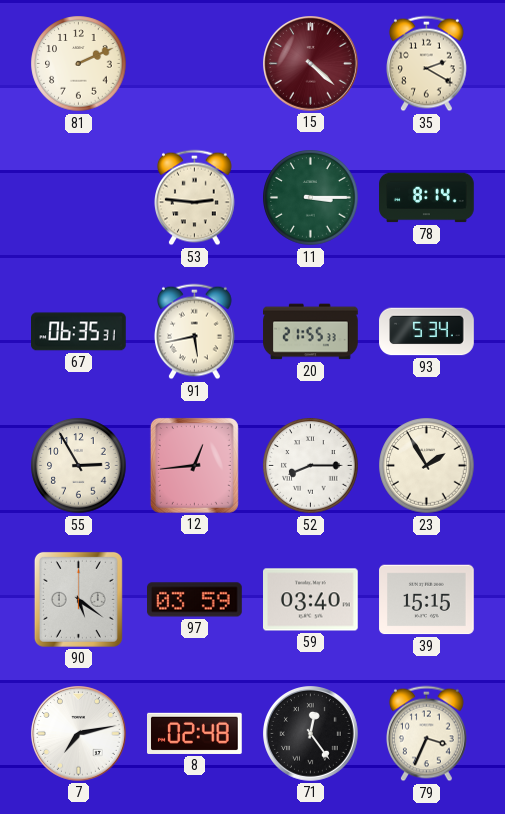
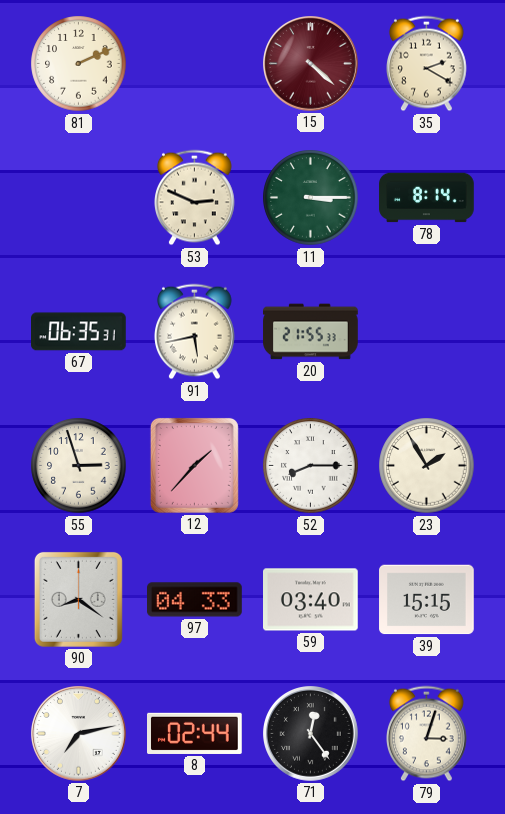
53: 2:46 -> 2:49
93: 5:34 -> none
55: 2:55 -> 2:57
12: 12:44 -> 1:37
90: 5:21 -> 8:21
97: 03:59 -> 04:33
8: 02:48 -> 02:44
79: 3:34 -> 3:03
